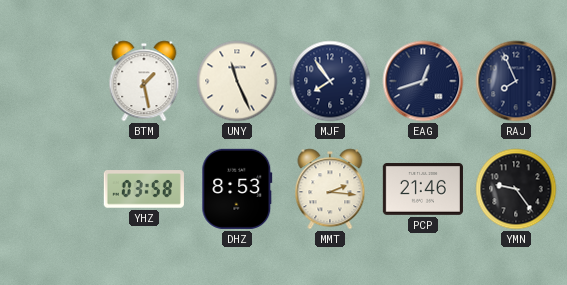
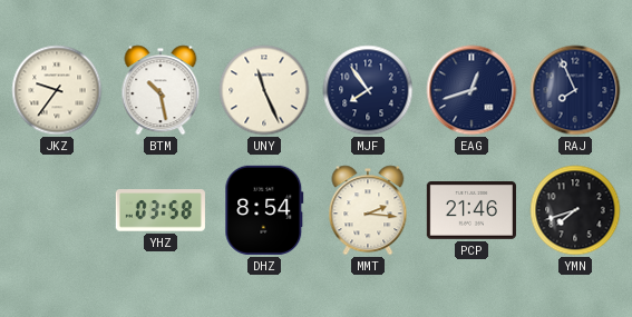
JKZ: none -> 9:36
BTM: 1:28 -> 10:28
DHZ: 8:53 -> 8:54
YMN: 9:24 -> 7:42
